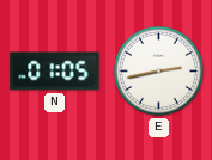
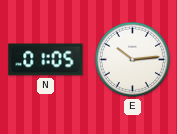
E: 2:43 -> 10:14
